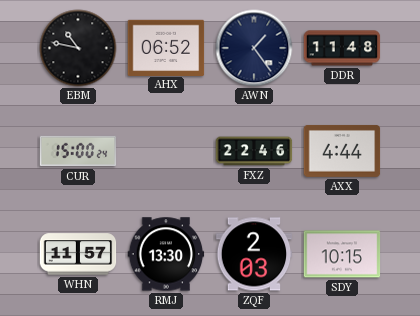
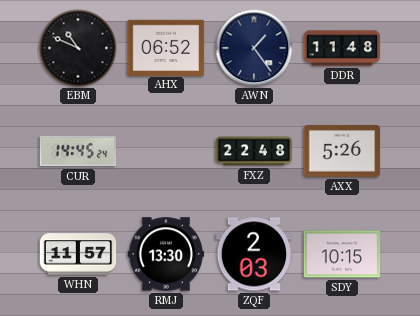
EBM: 10:47 -> 10:49
CUR: 15:00 -> 14:45
FXZ: 22:46 -> 22:48
AXX: 4:44 -> 5:26
